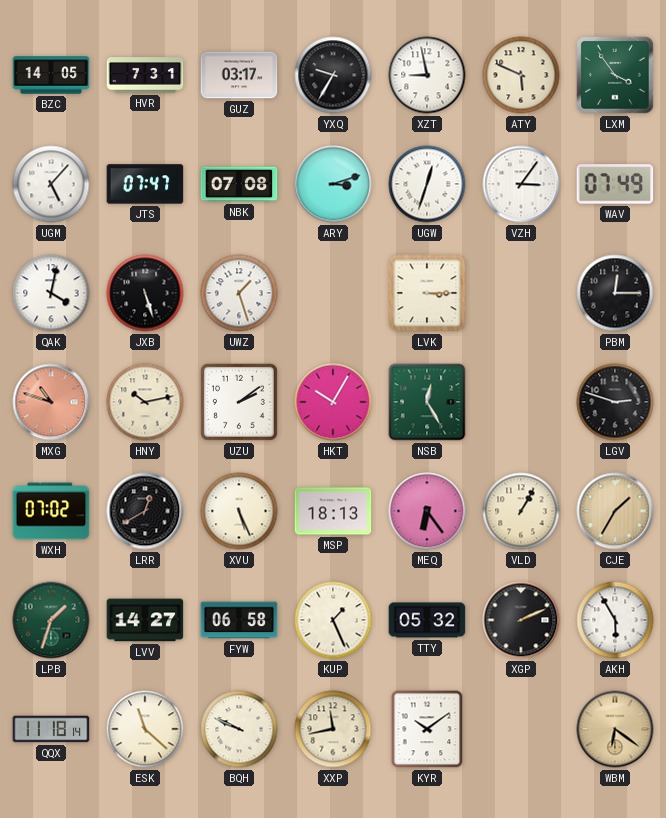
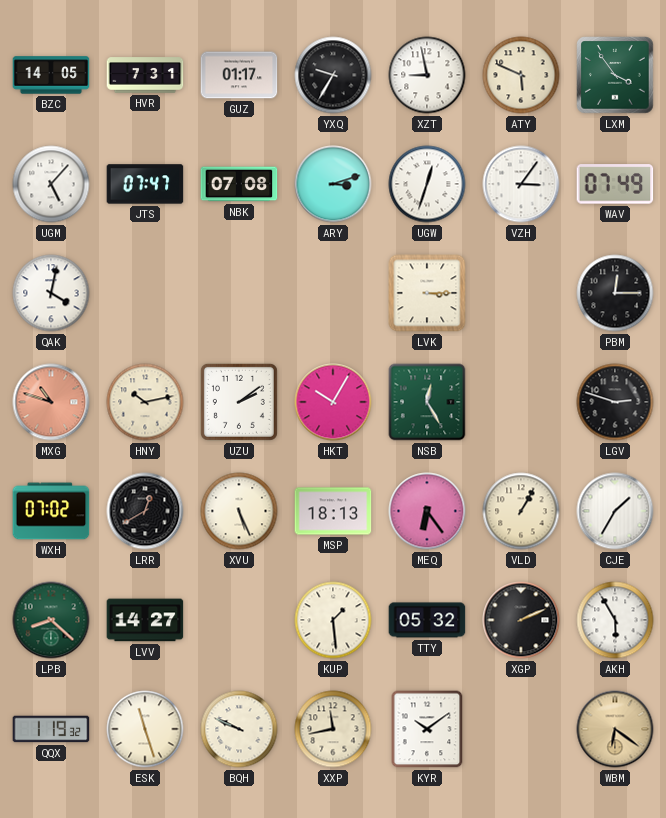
GUZ: 03:17 -> 01:17
JXB: 5:27 -> none
UWZ: 1:27 -> none
CJE dial: champagne -> white
LPB: 1:33 -> 8:22
FYW: 06:58 -> none
KUP: 1:26 -> 1:29
QQX: 11:18 -> 1:19
ESK: 11:22 -> 11:27
